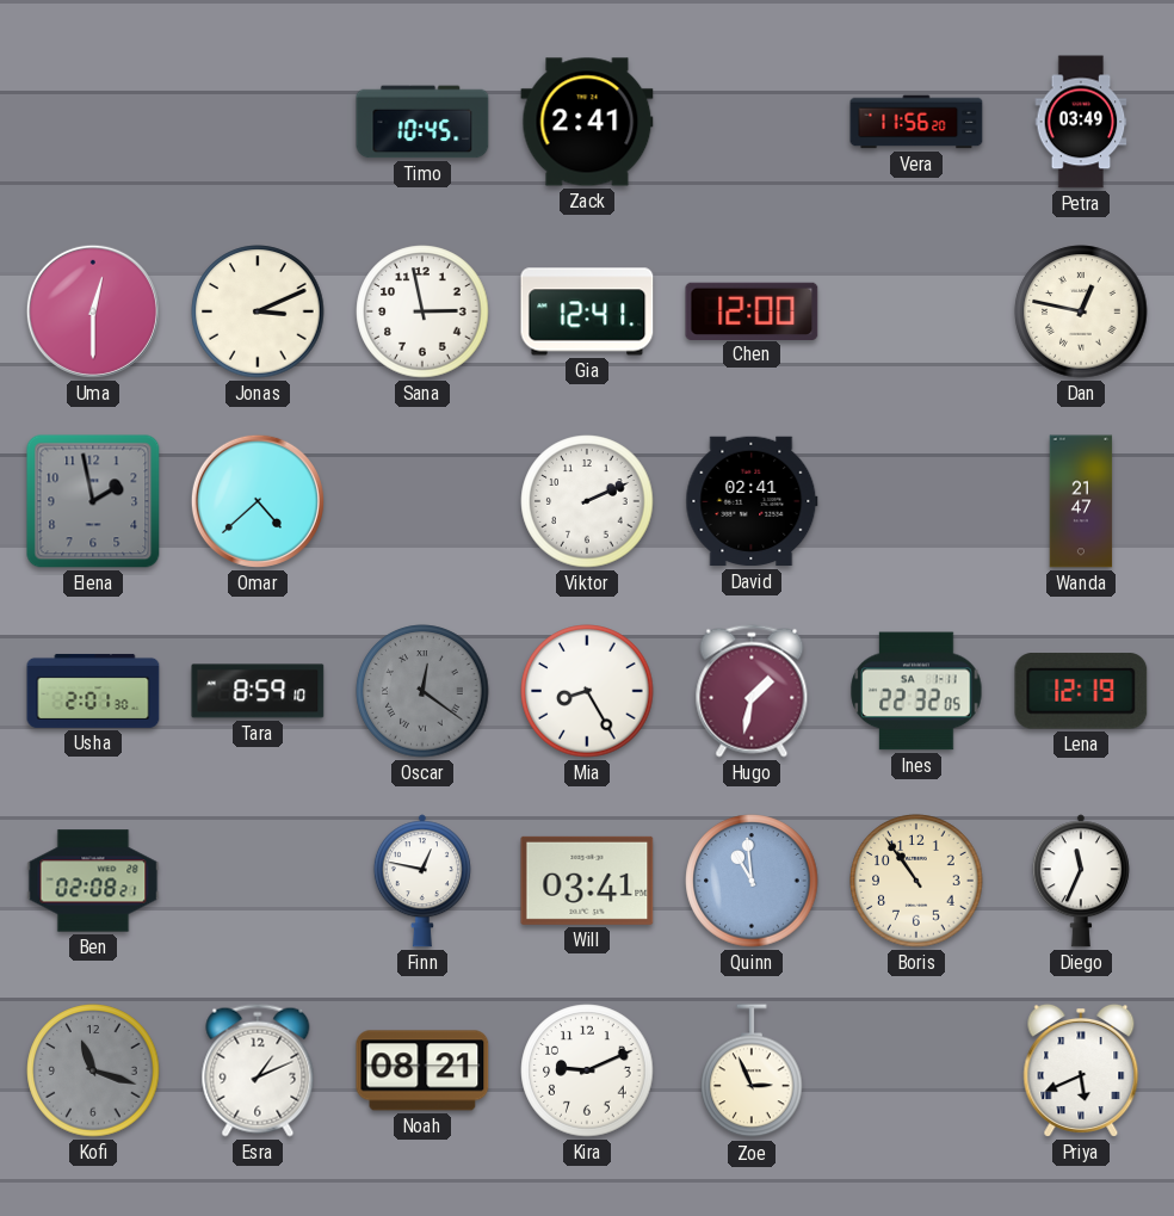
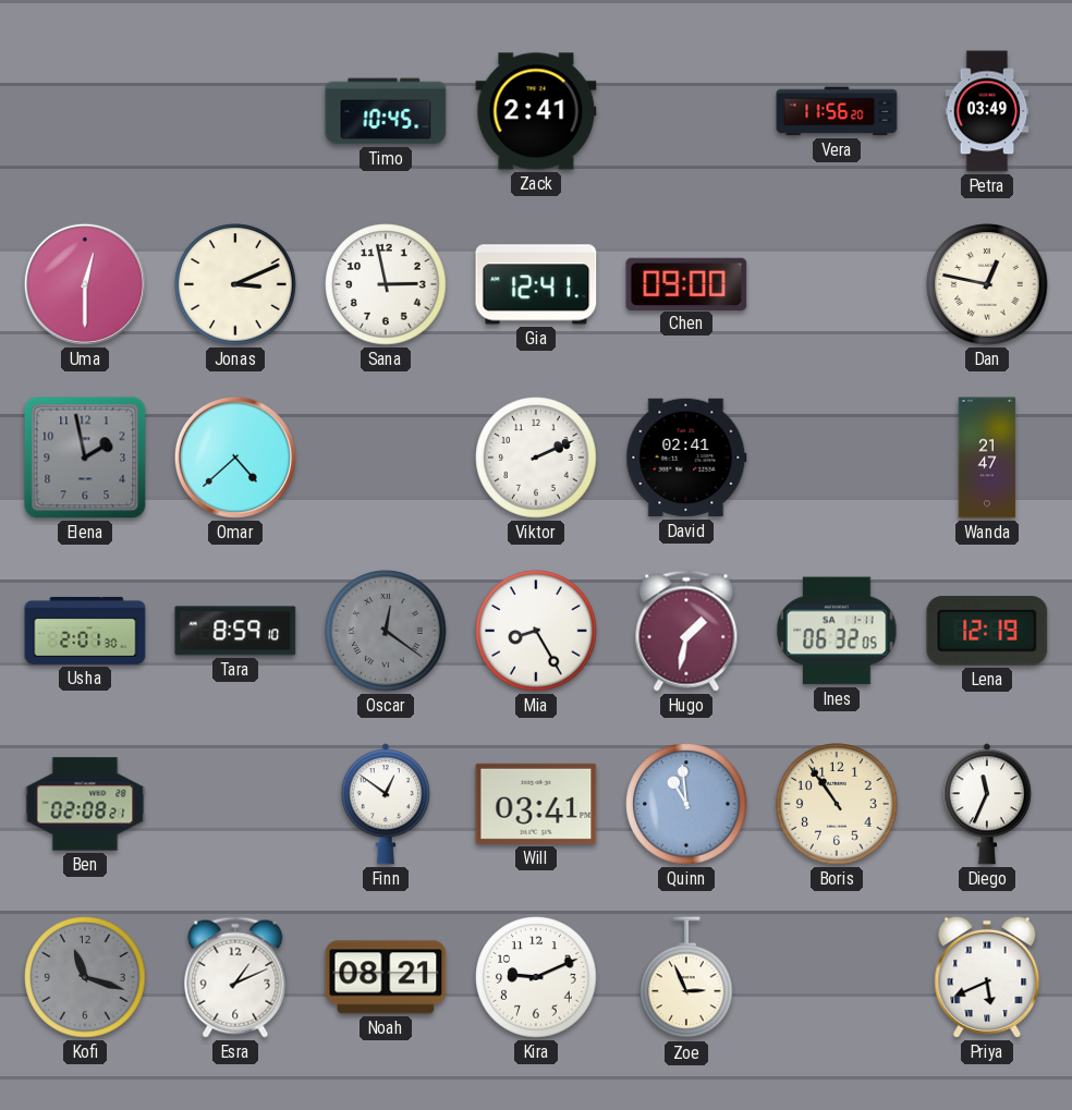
Chen: 12:00 -> 09:00
Ines: 22:32 -> 06:32
Finn: 12:47 -> 12:51
